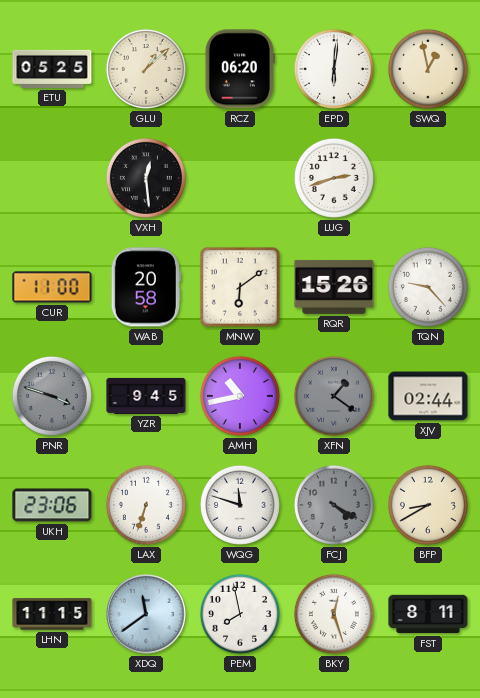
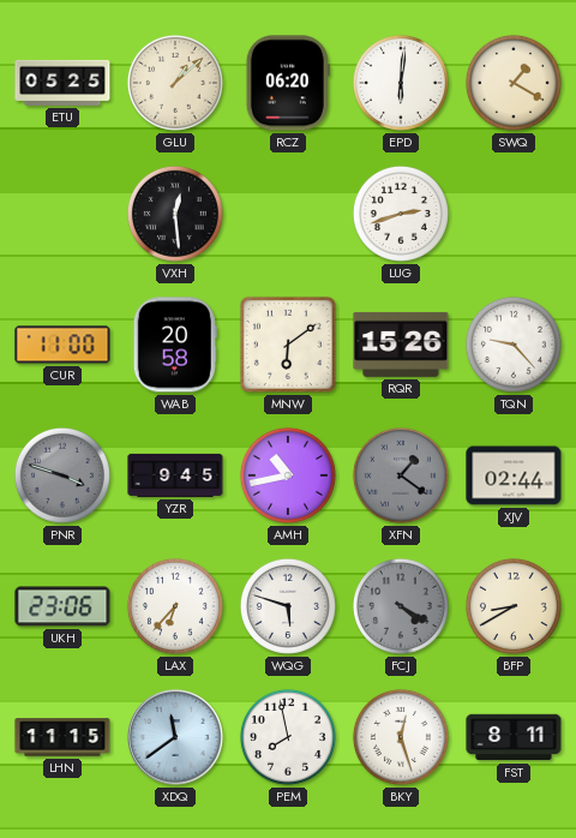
SWQ: 12:58 -> 1:20
LAX: 6:33 -> 6:37
WQG: 11:48 -> 5:48
